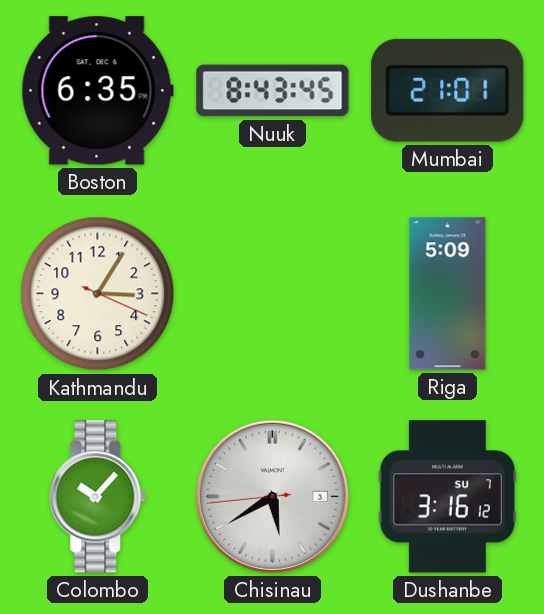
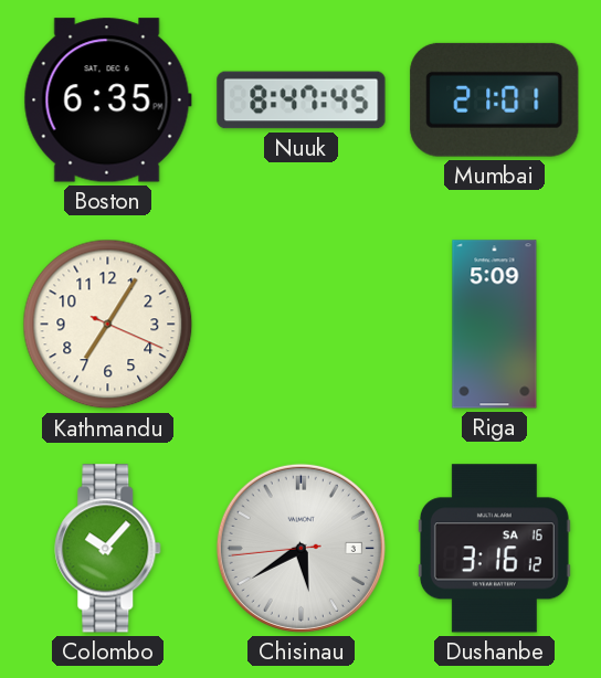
Nuuk: 8:43 -> 8:47
Kathmandu: 3:05 -> 7:05
Dushanbe date: SU 7 -> SA 16
